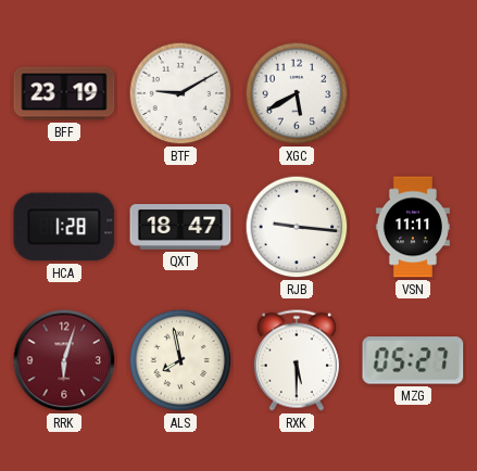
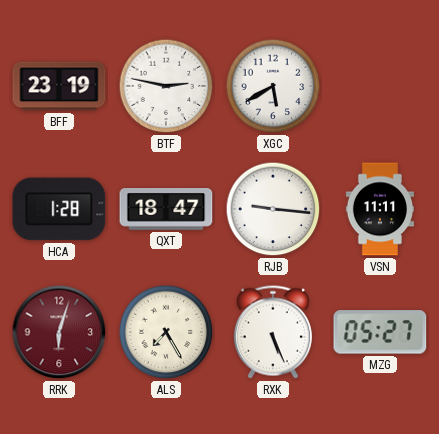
BTF: 9:10 -> 2:47
ALS: 7:58 -> 7:25
RXK: 5:30 -> 5:26
